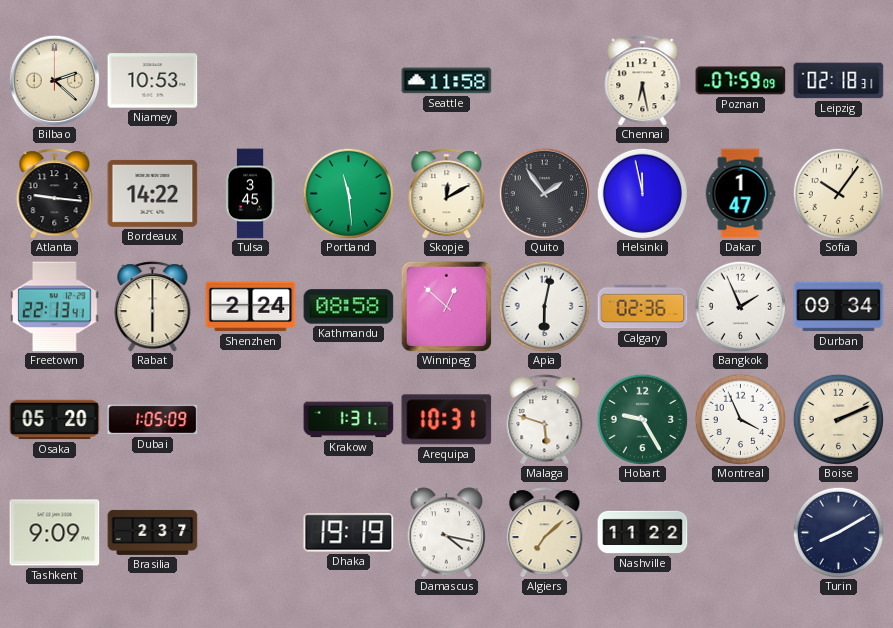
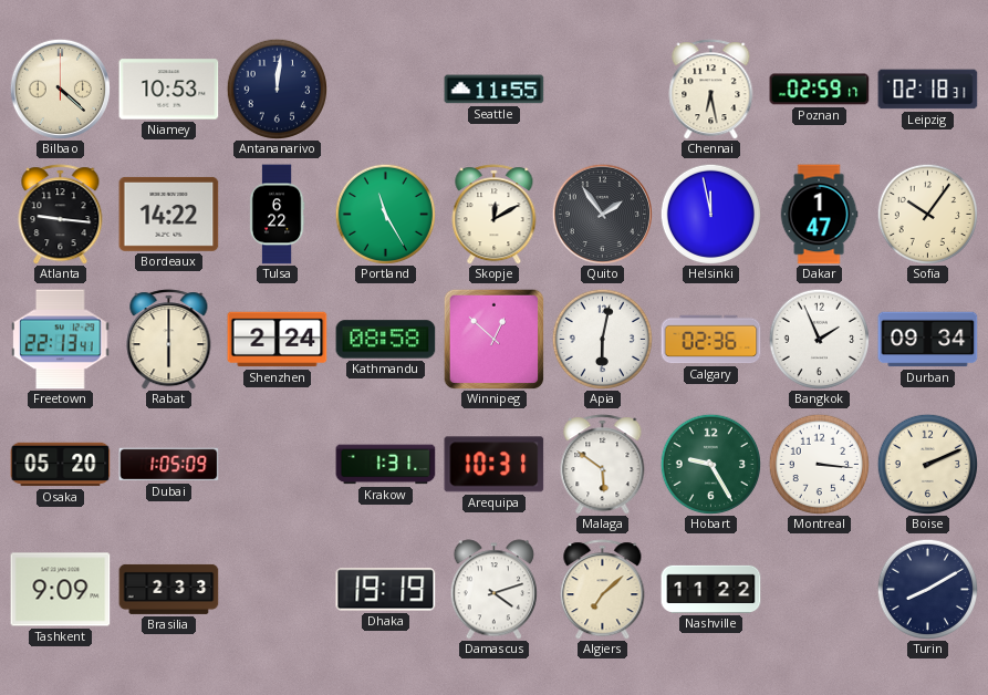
Bilbao: 2:22 -> 4:22
Antananarivo: none -> 12:01
Seattle: 11:58 -> 11:55
Poznan: 07:59 -> 02:59
Tulsa: 3:45 -> 6:22
Portland: 11:29 -> 11:25
Malaga: 5:48 -> 5:51
Montreal: 3:56 -> 3:16
Brasilia: 2:37 -> 2:33
Damascus: 4:17 -> 4:12
